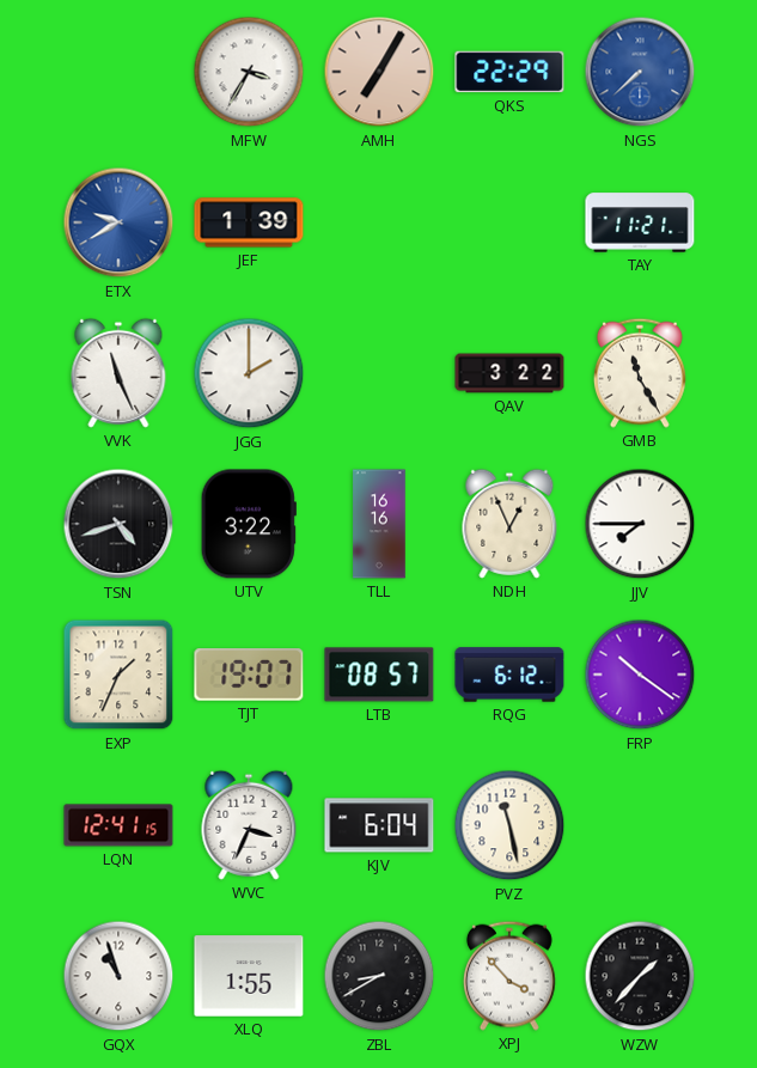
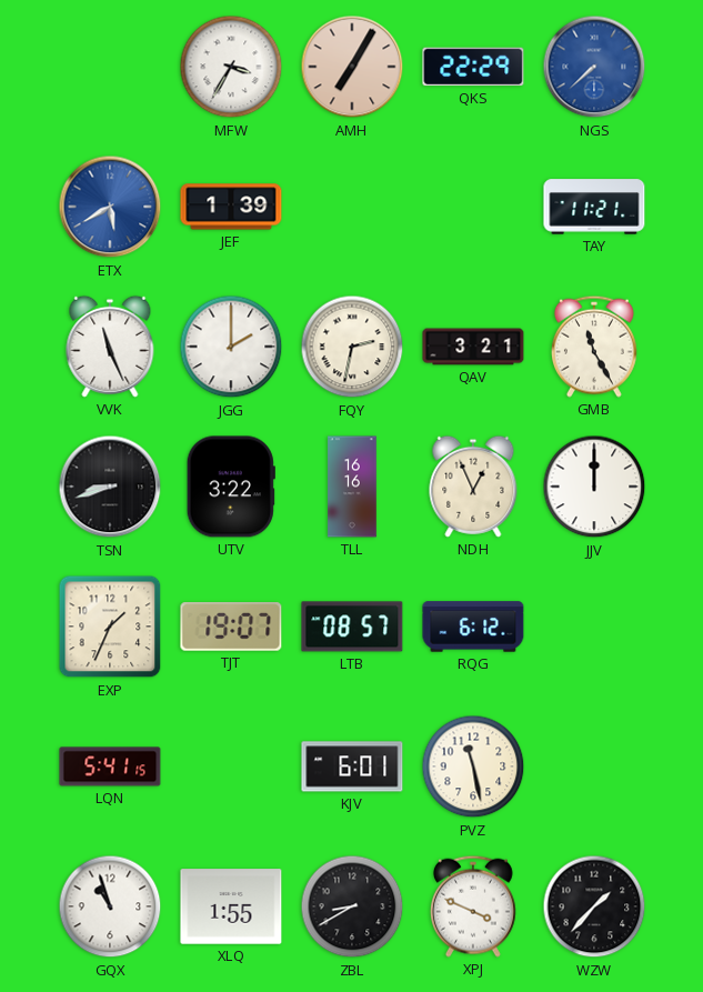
ETX: 9:40 -> 5:40
FQY: none -> 2:32
QAV: 3:22 -> 3:21
TSN: 4:42 -> 8:42
JJV: 7:45 -> 12:00
FRP: 10:21 -> none
LQN: 12:41 -> 5:41
WVC: 3:34 -> none
KJV: 6:04 -> 6:01
XPJ: 3:53 -> 3:49
